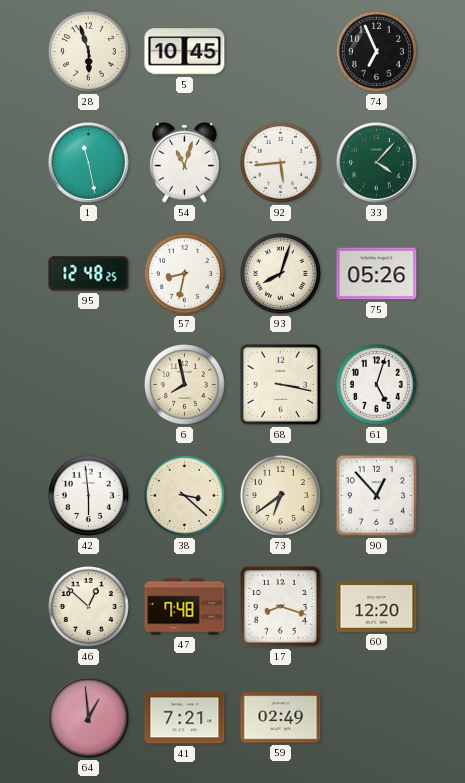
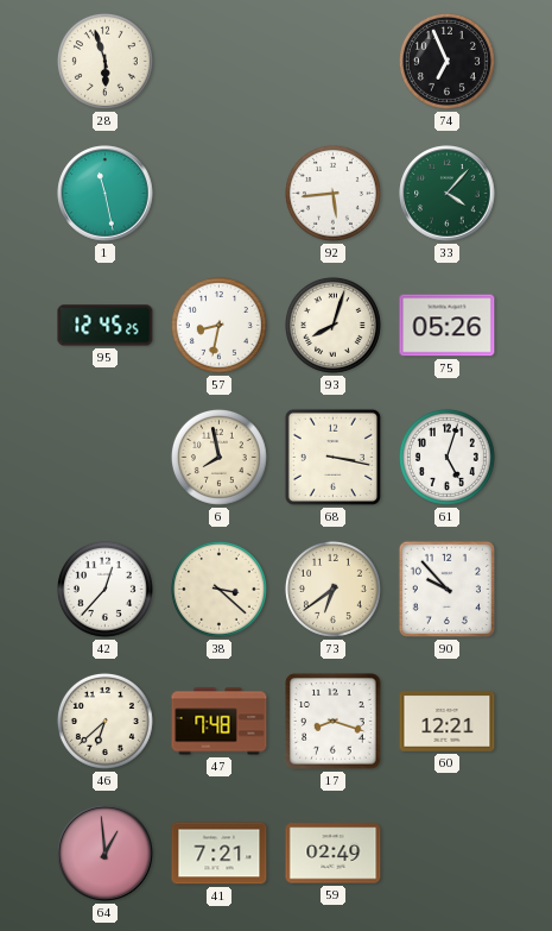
5: 10:45 -> none
54: 11:03 -> none
95: 12:48 -> 12:45
42: 5:59 -> 12:37
90: 12:53 -> 9:53
46: 12:52 -> 6:38
60: 12:20 -> 12:21
